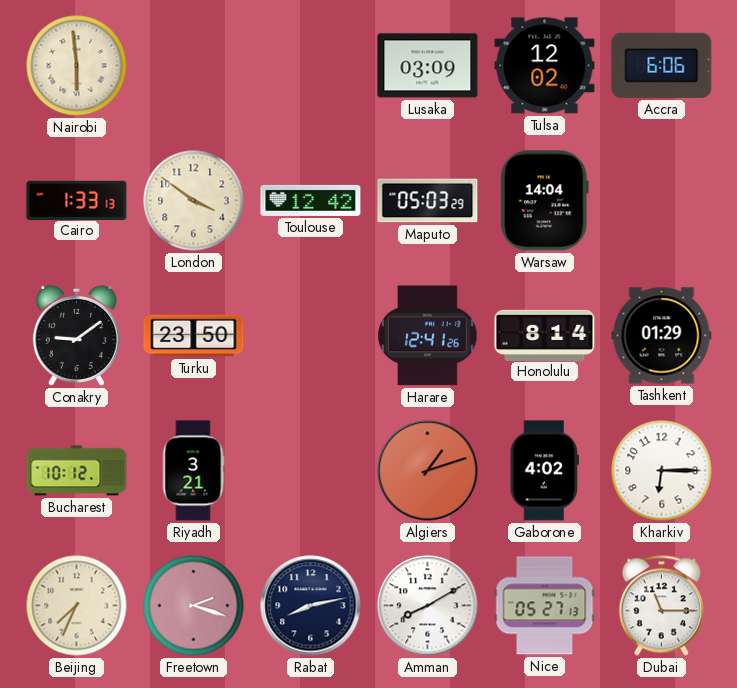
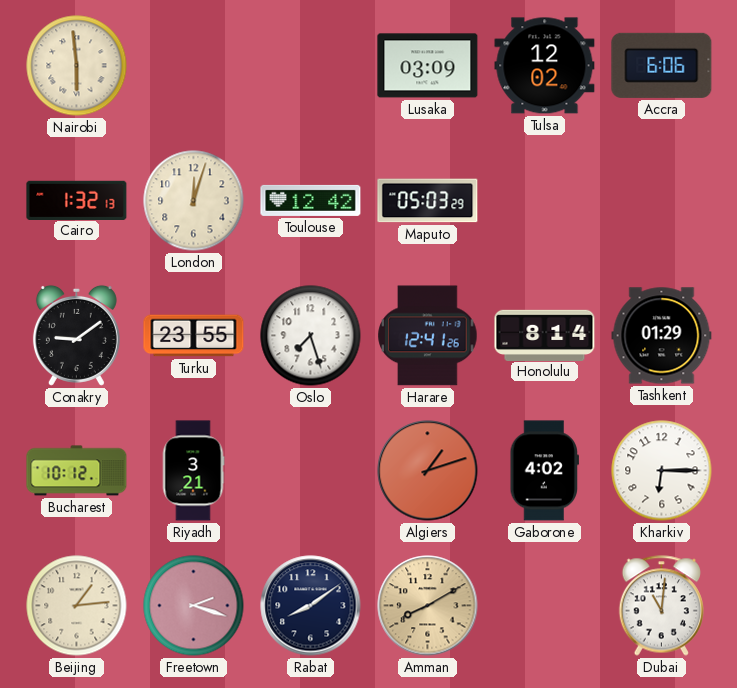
Cairo: 1:33 -> 1:32
London: 3:51 -> 12:03
Warsaw: 14:04 -> none
Turku: 23:50 -> 23:55
Oslo: none -> 7:27
Beijing: 7:34 -> 1:14
Rabat: 8:13 -> 8:09
Amman dial: white -> champagne
Nice: 05:27 -> none
Dubai: 11:15 -> 11:01
